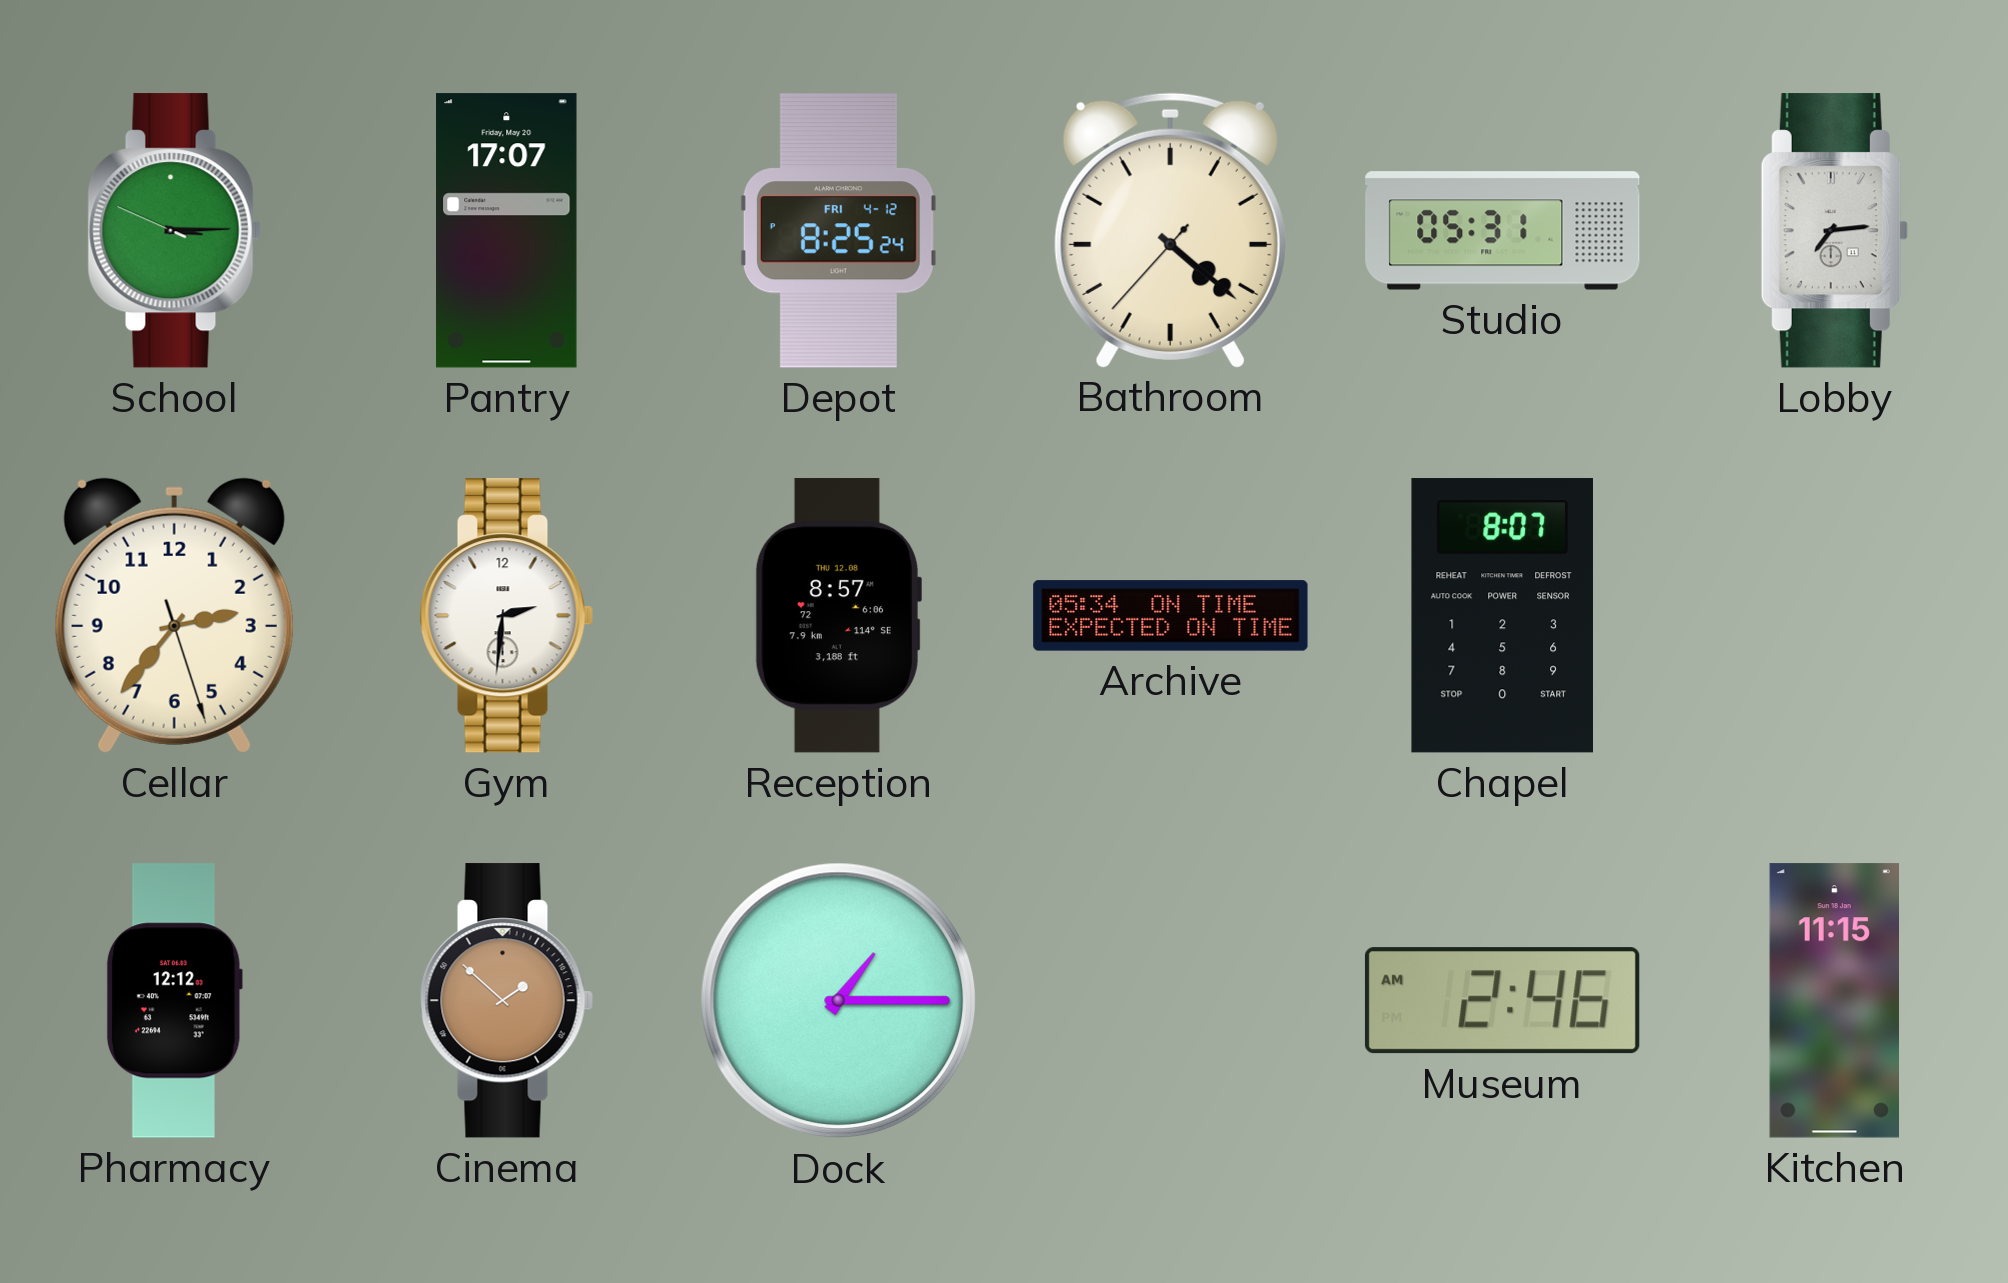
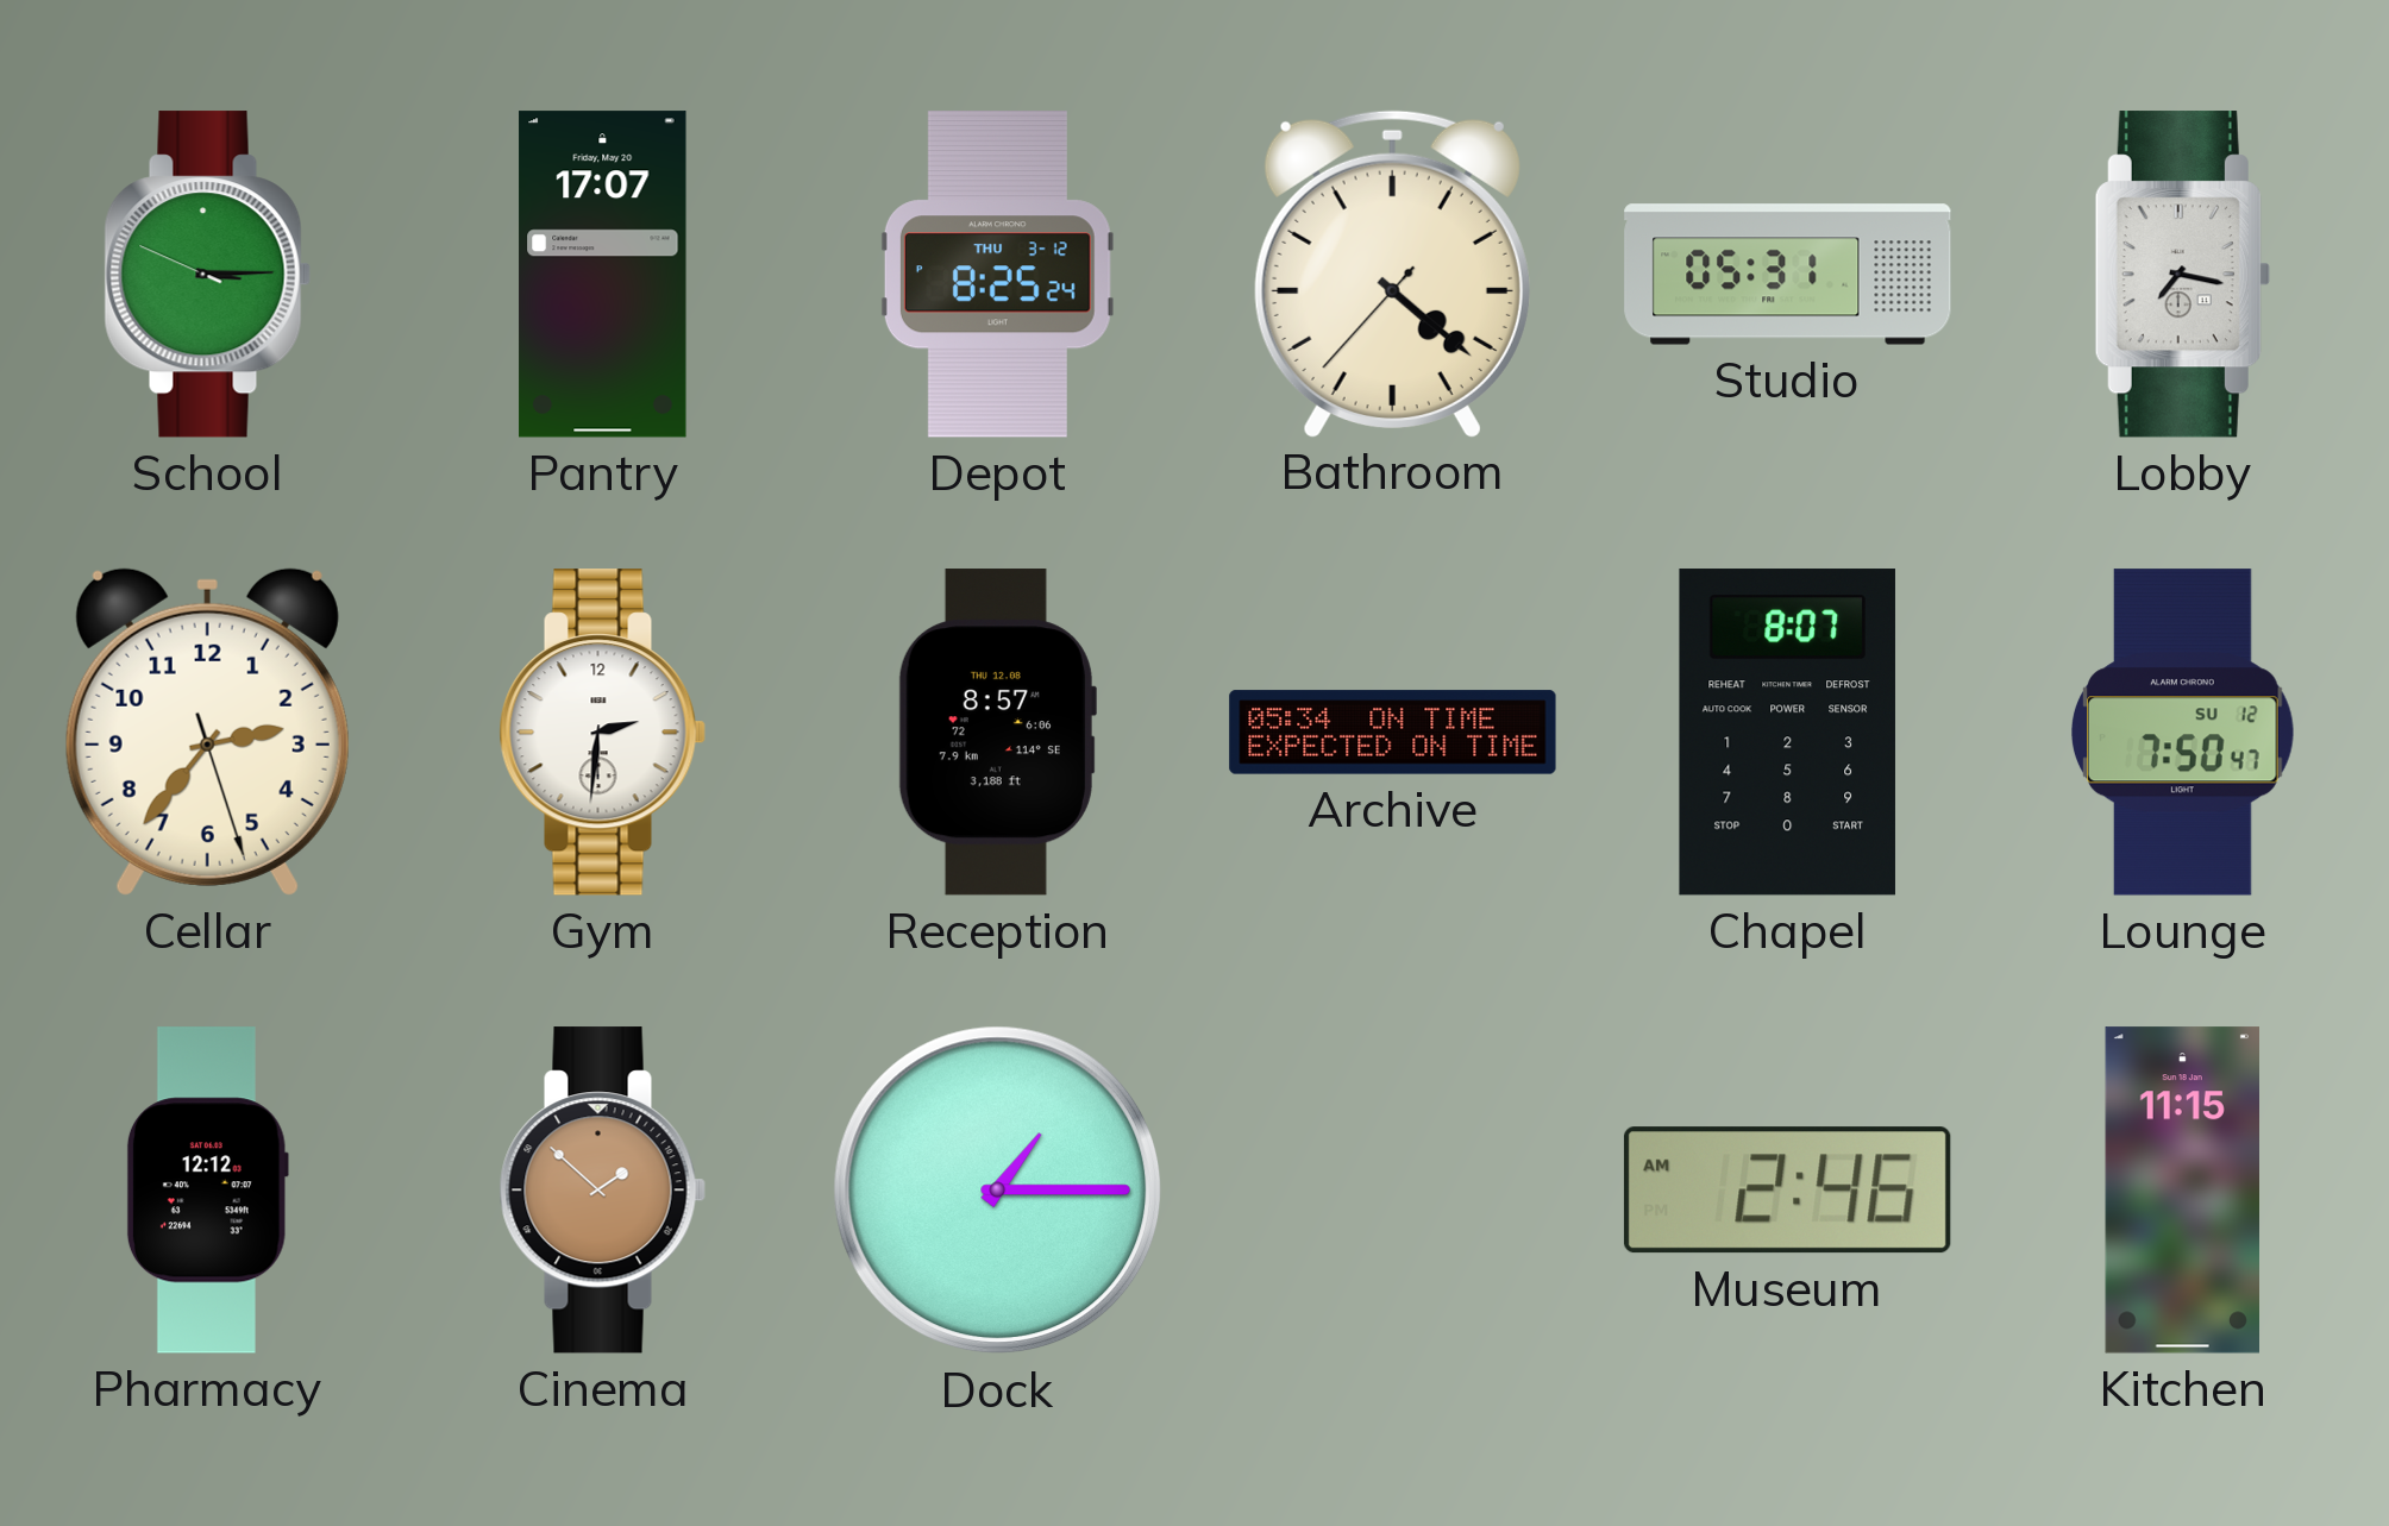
Depot date: FRI 4-12 -> THU 3-12
Lobby: 7:14 -> 7:17
Lounge: none -> 7:50
